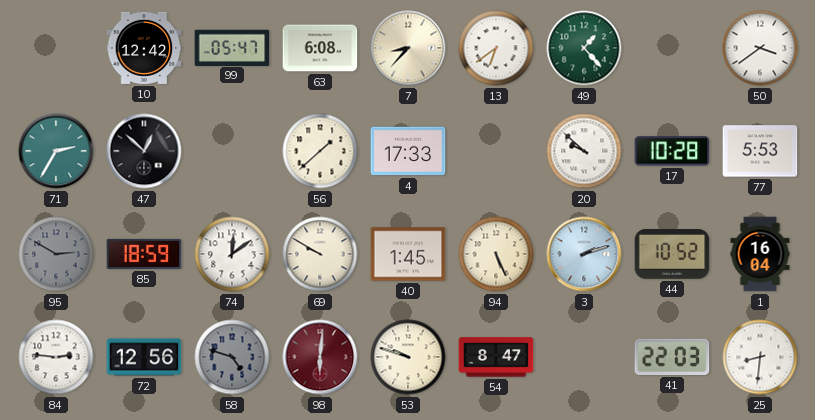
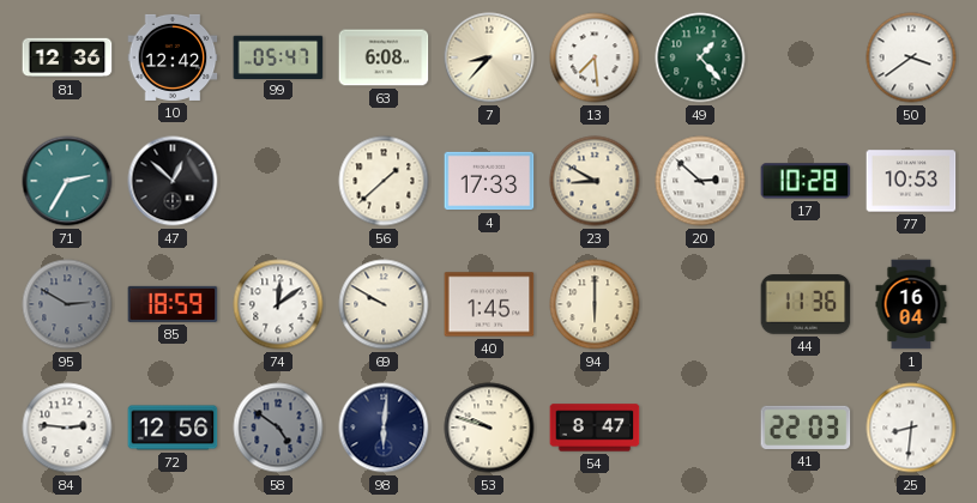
81: none -> 12:36
13: 6:39 -> 7:29
23: none -> 8:50
20: 9:52 -> 2:52
77: 5:53 -> 10:53
94: 5:26 -> 6:00
3: 2:12 -> none
44: 10:52 -> 11:36
58: 4:48 -> 4:51
98 dial: burgundy -> navy
